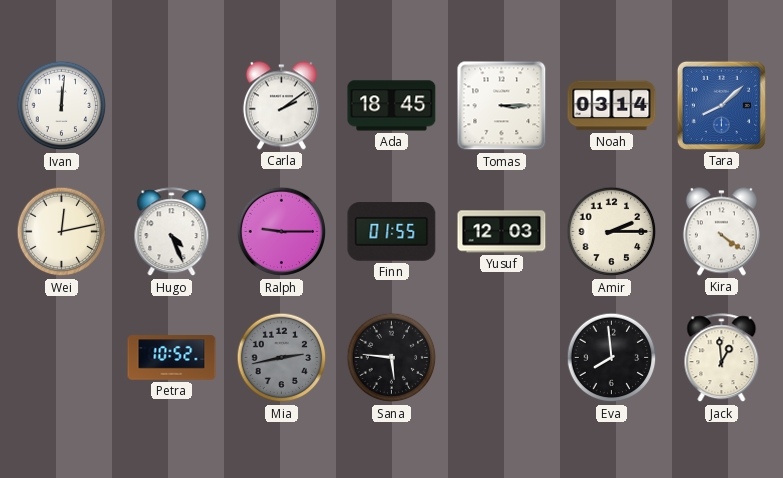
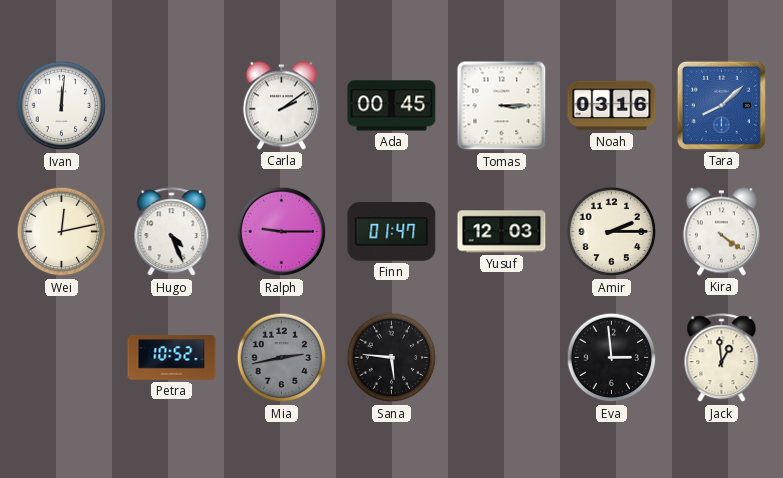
Ada: 18:45 -> 00:45
Noah: 03:14 -> 03:16
Finn: 01:55 -> 01:47
Eva: 7:59 -> 2:59
